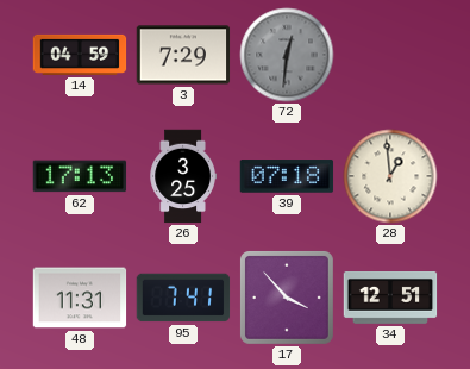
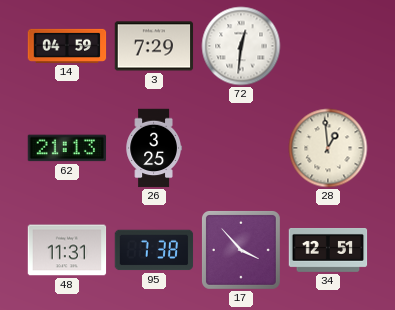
72 dial: grey -> white
62: 17:13 -> 21:13
39: 07:18 -> none
95: 7:41 -> 7:38
